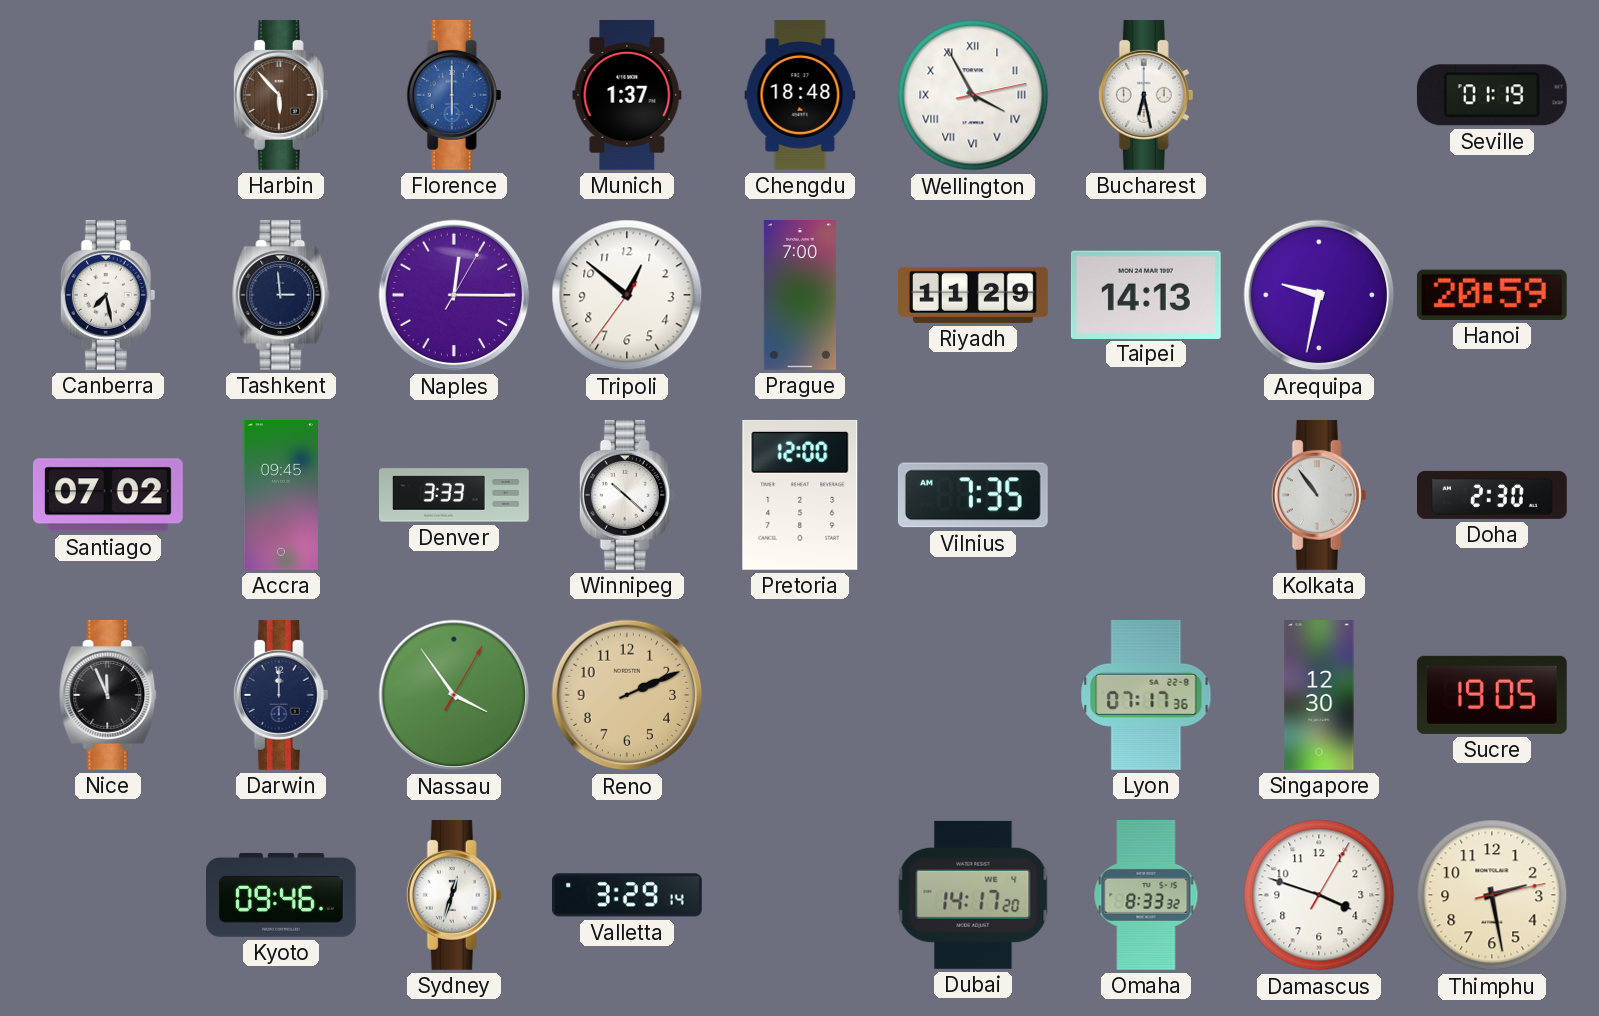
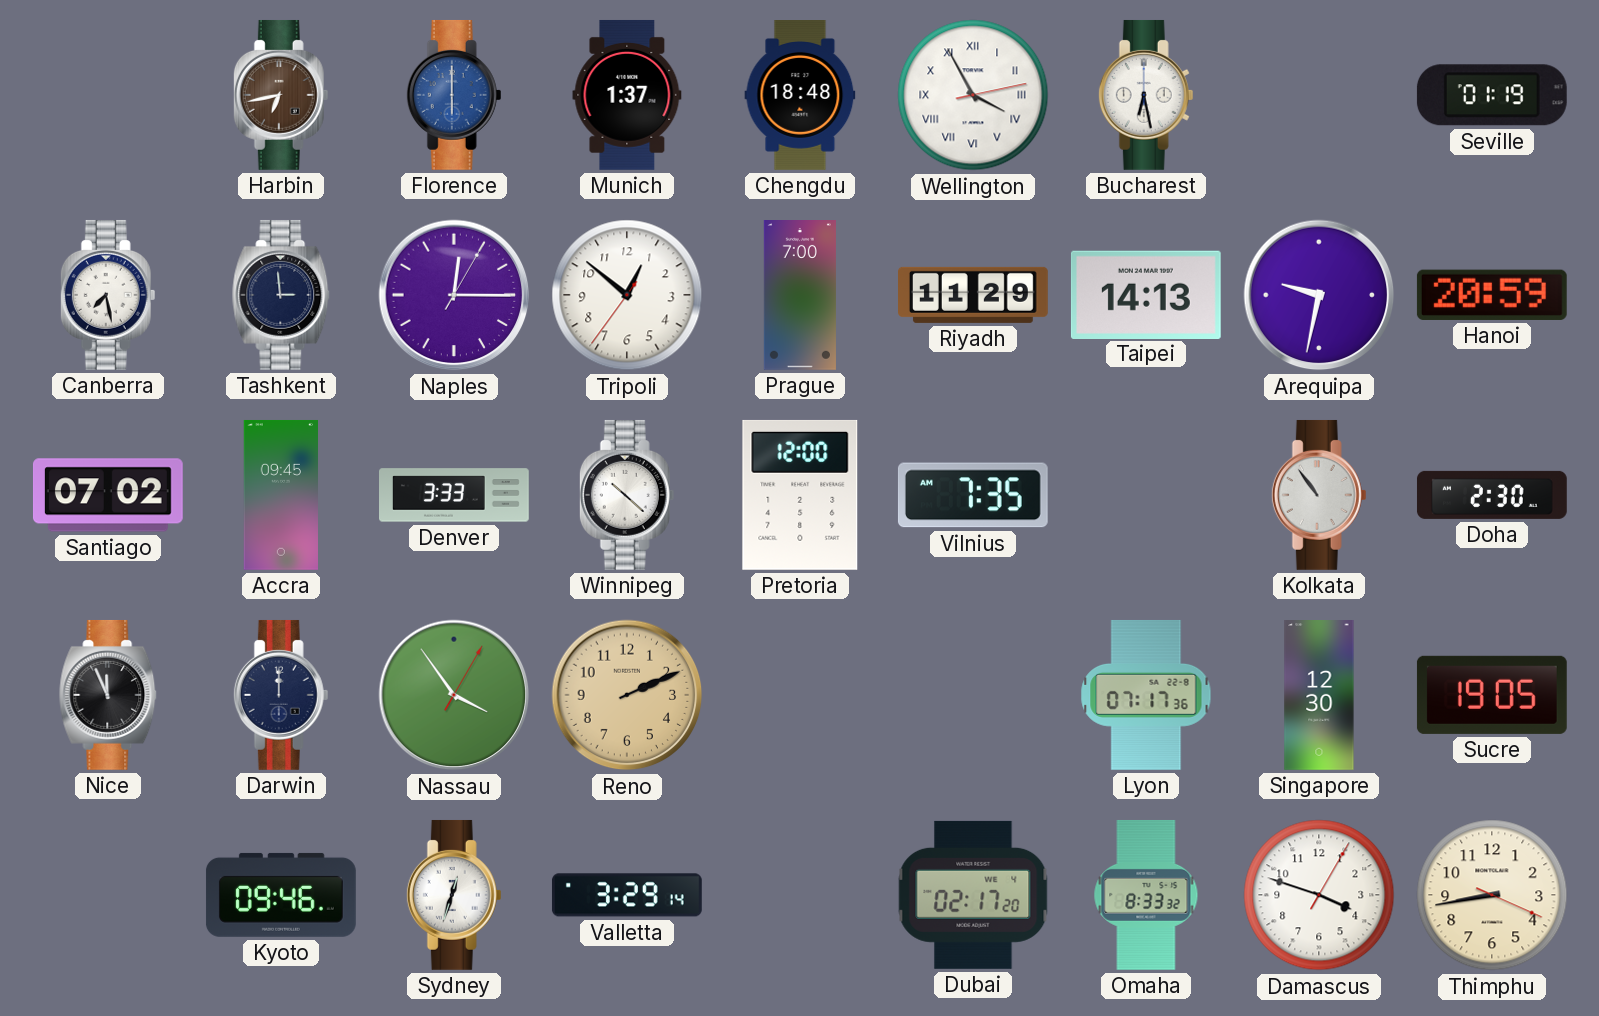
Harbin: 5:53 -> 6:43
Dubai: 14:17 -> 02:17
Thimphu: 2:28 -> 8:43
